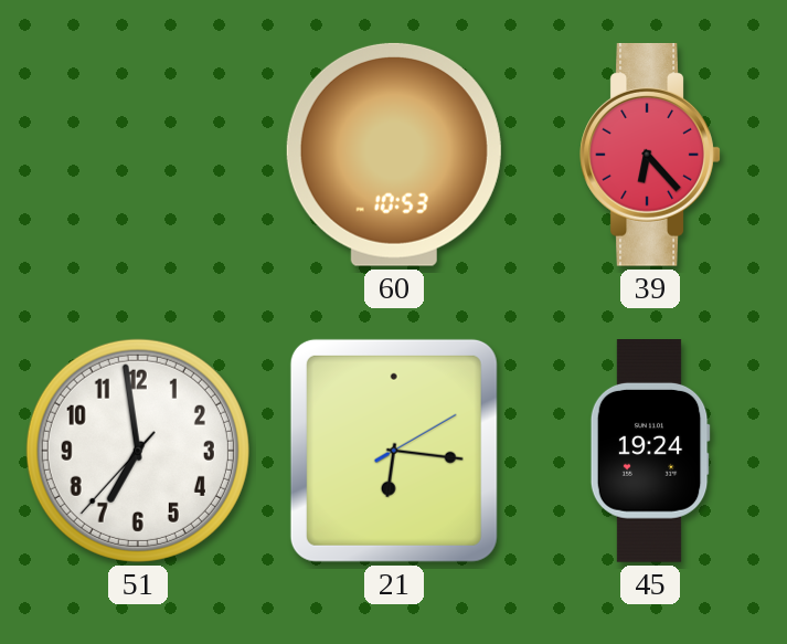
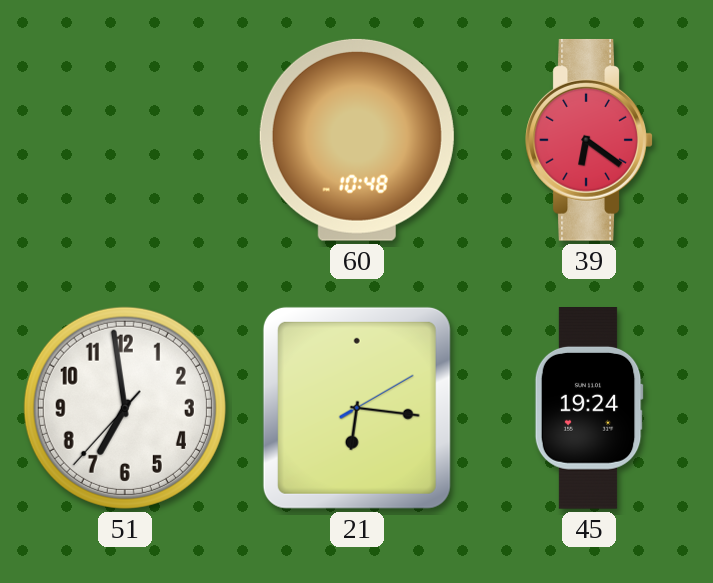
60: 10:53 -> 10:48
39: 6:23 -> 6:21
